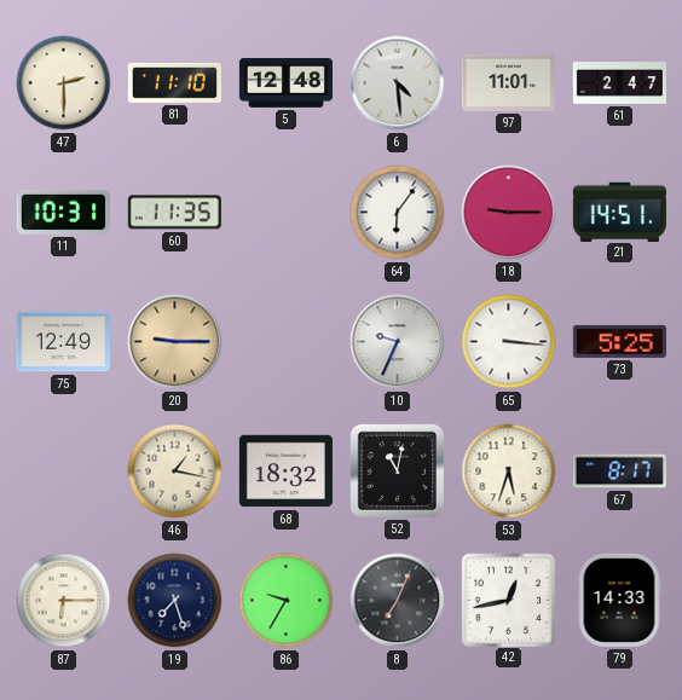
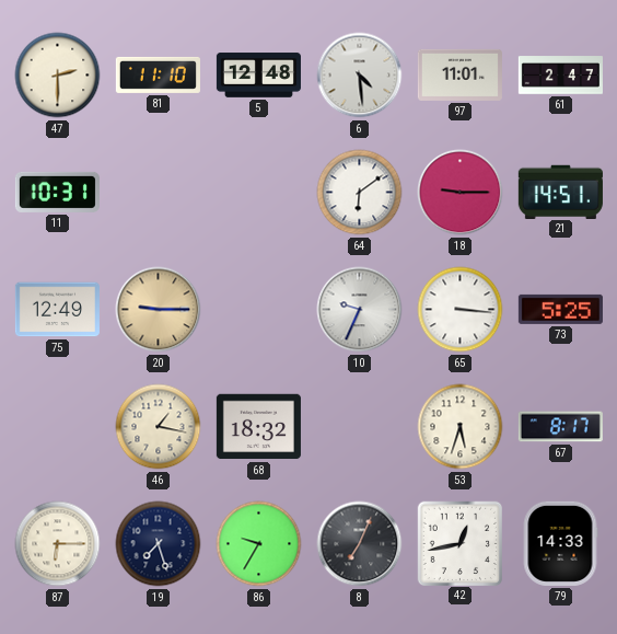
60: 11:35 -> none
64: 6:06 -> 6:09
52: 11:02 -> none
